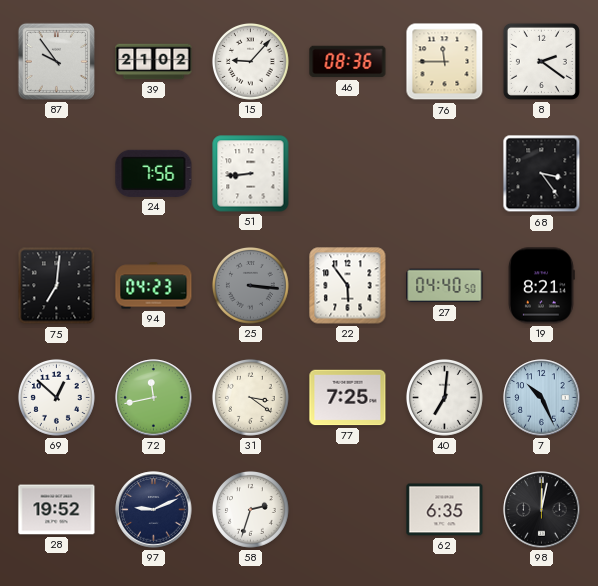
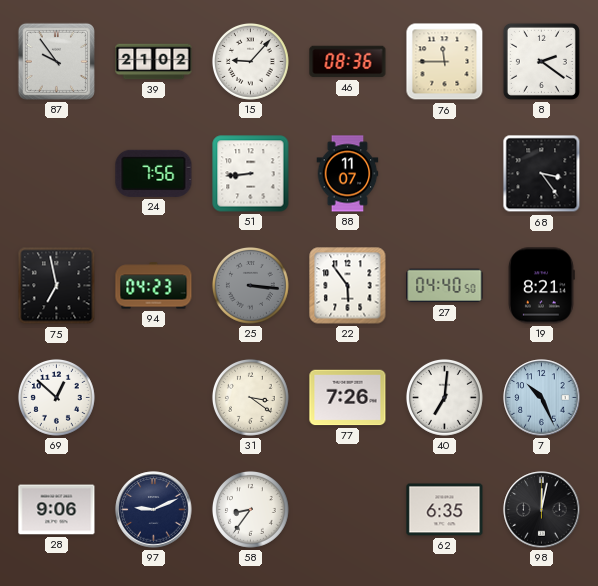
88: none -> 11:07
75: 7:01 -> 6:58
72: 11:43 -> none
77: 7:25 -> 7:26
28: 19:52 -> 9:06
58: 2:33 -> 8:36
